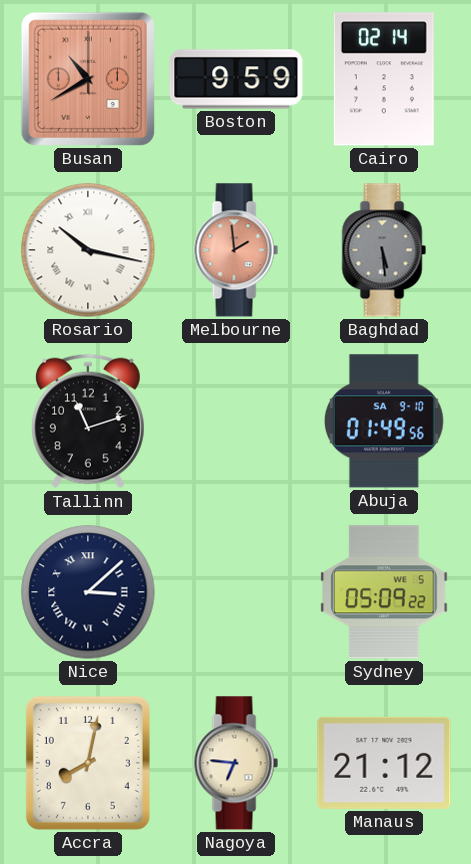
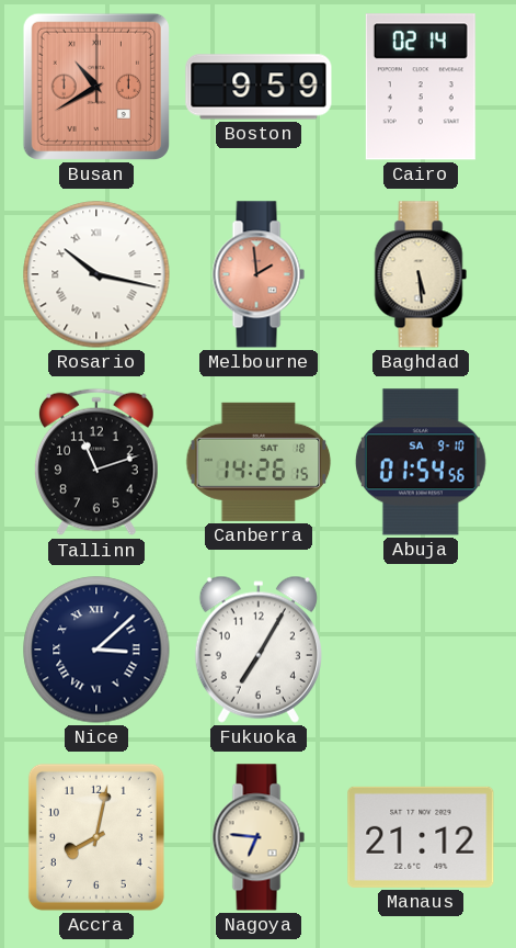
Baghdad dial: grey -> cream
Canberra: none -> 14:26
Abuja: 01:49 -> 01:54
Fukuoka: none -> 7:05
Sydney: 05:09 -> none
